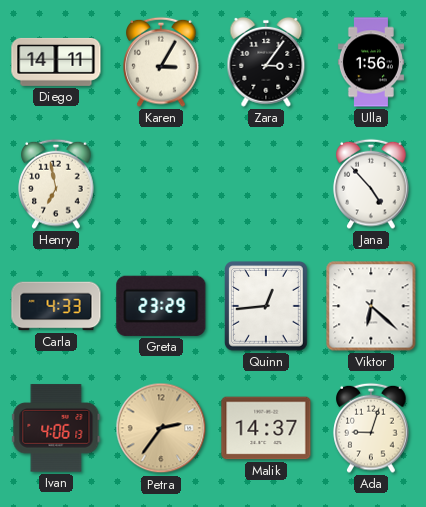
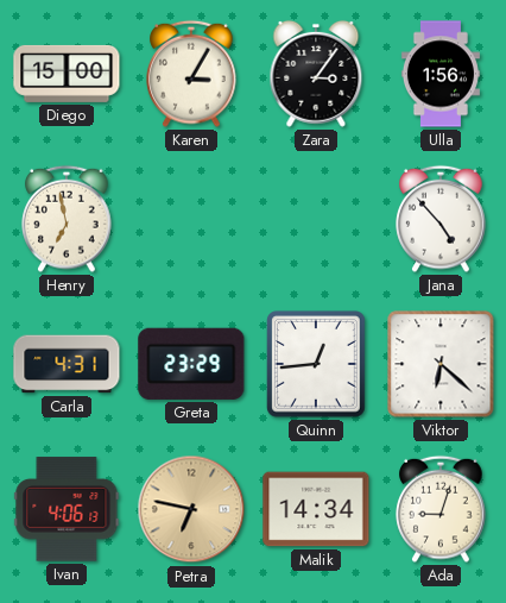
Diego: 14:11 -> 15:00
Carla: 4:33 -> 4:31
Petra: 2:36 -> 6:47
Malik: 14:37 -> 14:34
